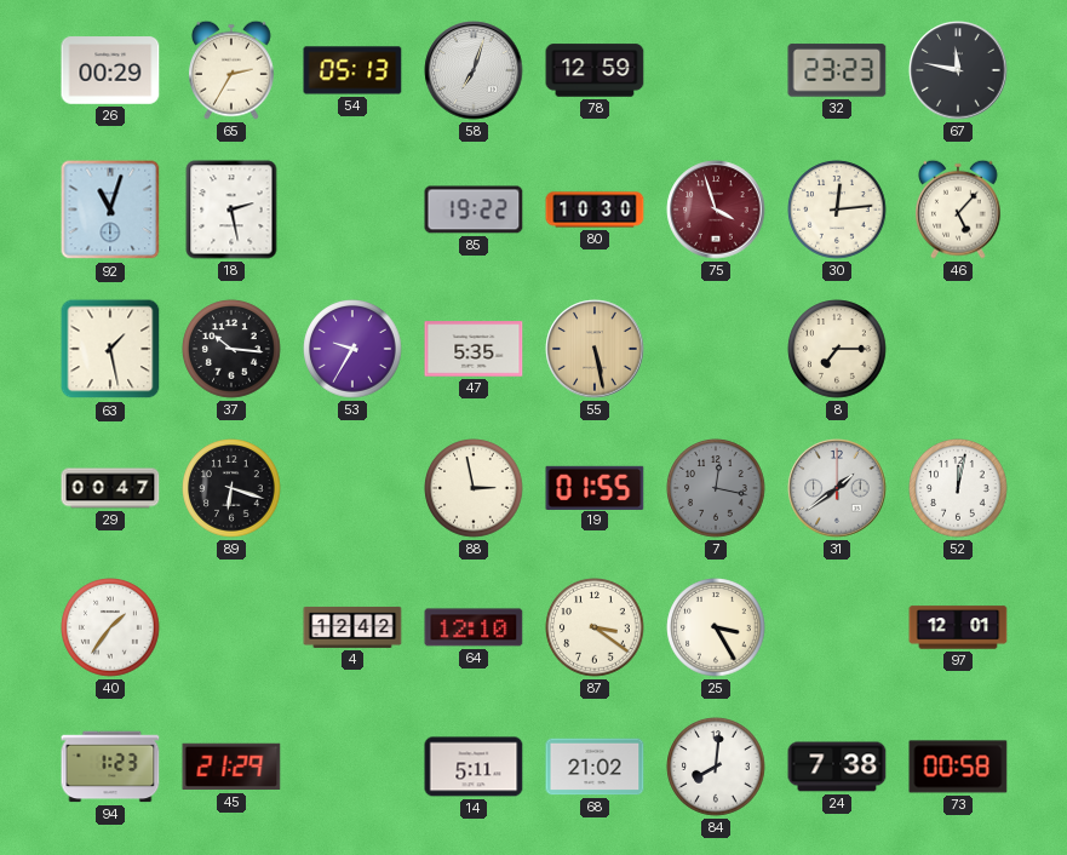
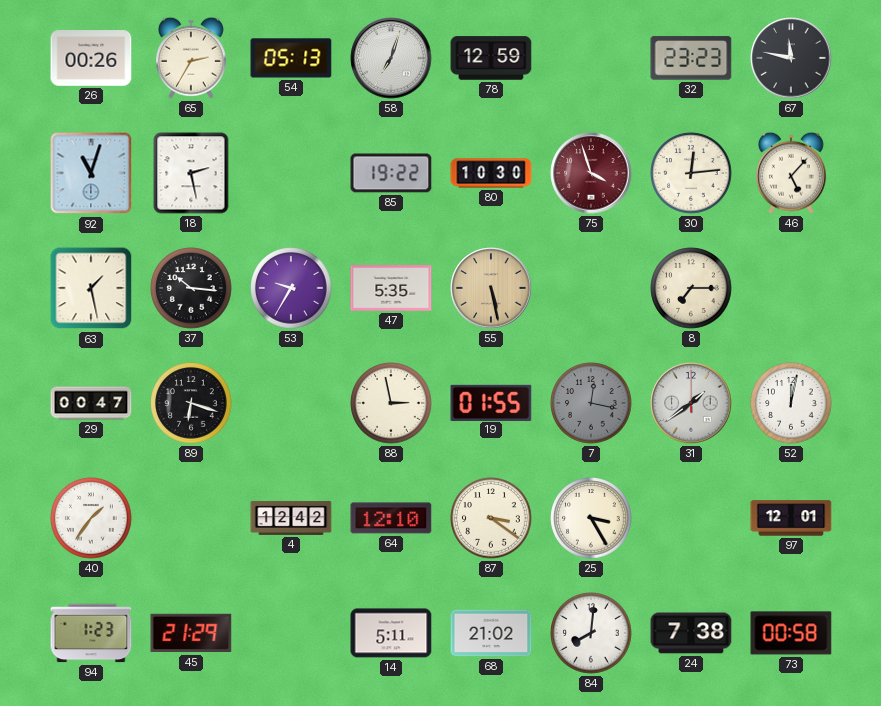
26: 00:29 -> 00:26
